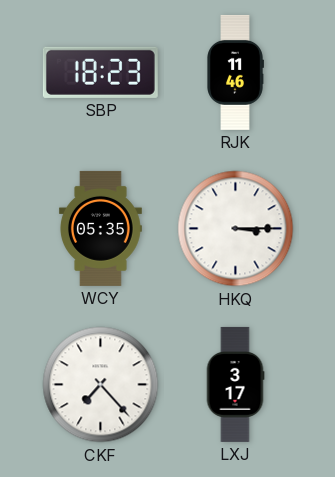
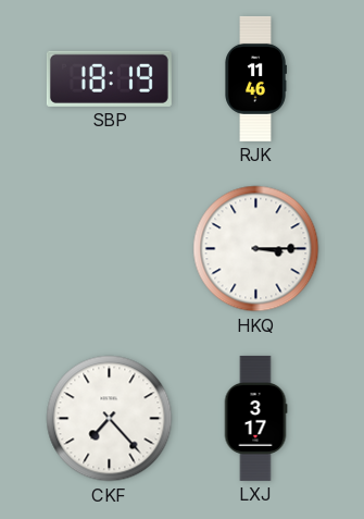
SBP: 18:23 -> 18:19
WCY: 05:35 -> none
